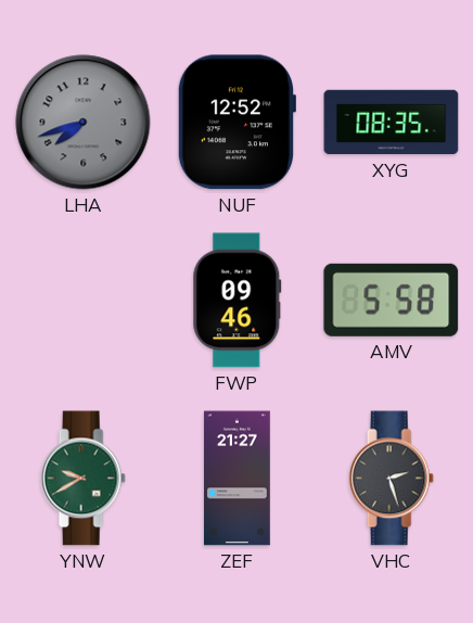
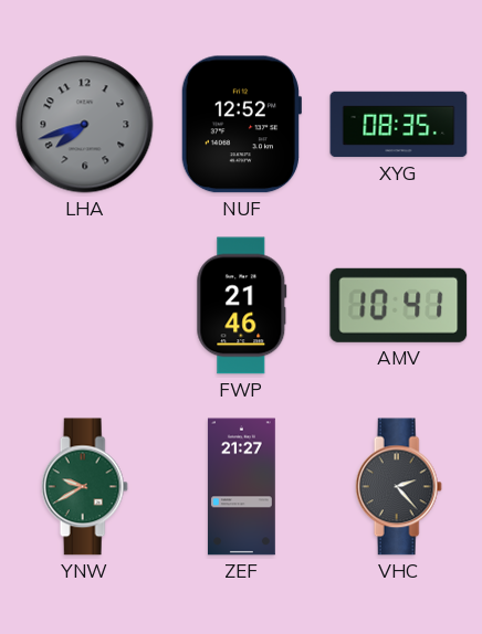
FWP: 09:46 -> 21:46
AMV: 5:58 -> 10:41
VHC: 2:27 -> 2:23
